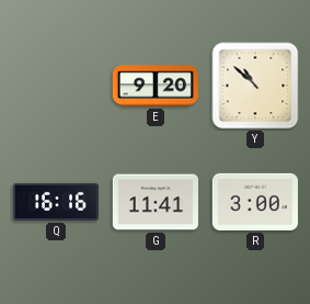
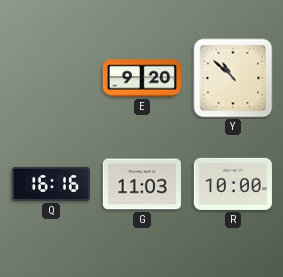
G: 11:41 -> 11:03
R: 3:00 -> 10:00
